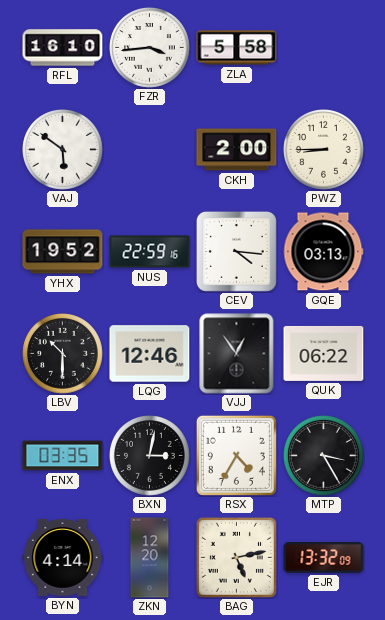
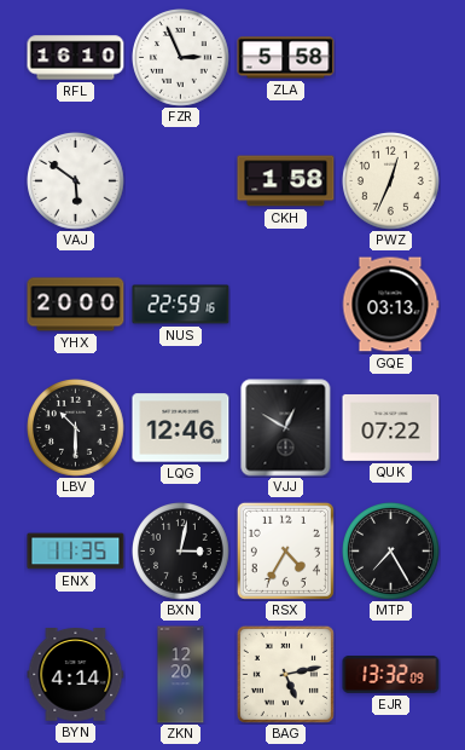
FZR: 3:44 -> 2:56
CKH: 2:00 -> 1:58
PWZ: 8:45 -> 12:34
YHX: 19:52 -> 20:00
CEV: 4:16 -> none
VJJ: 12:54 -> 12:50
QUK: 06:22 -> 07:22
ENX: 03:35 -> 11:35
MTP: 3:25 -> 7:25
